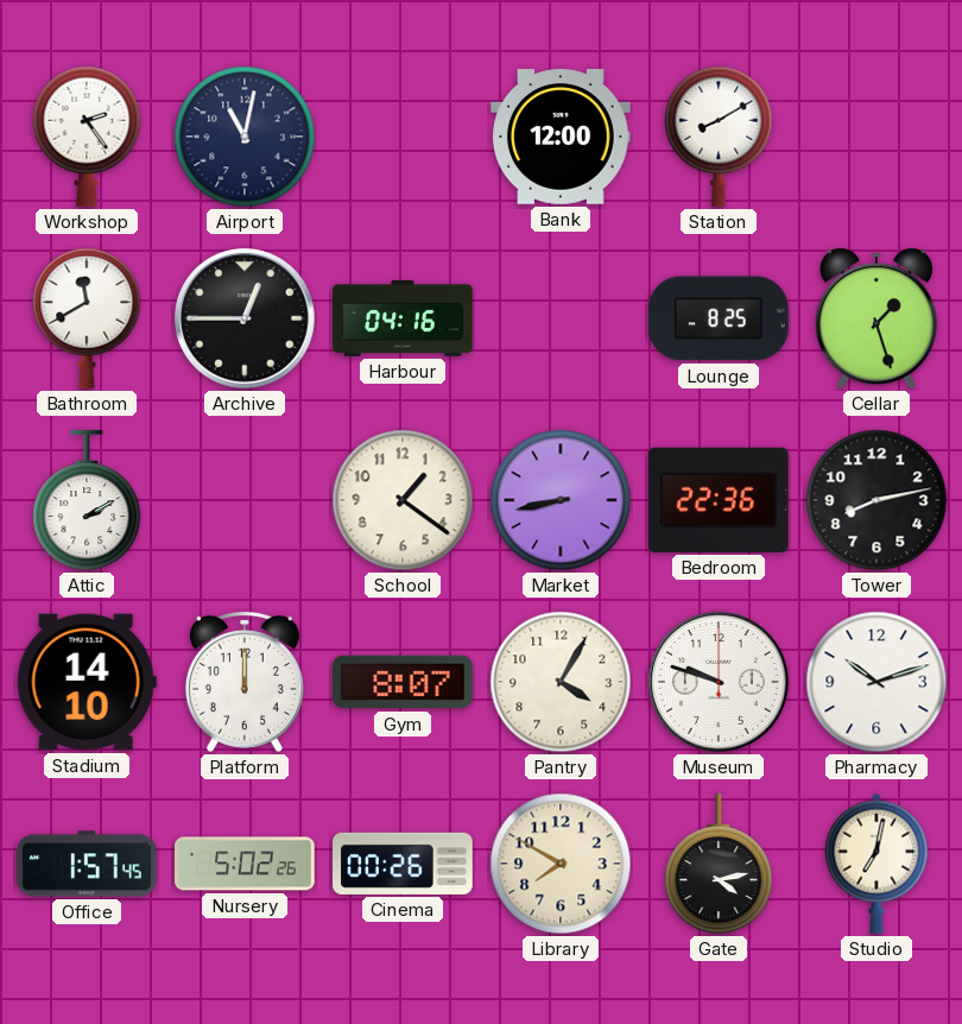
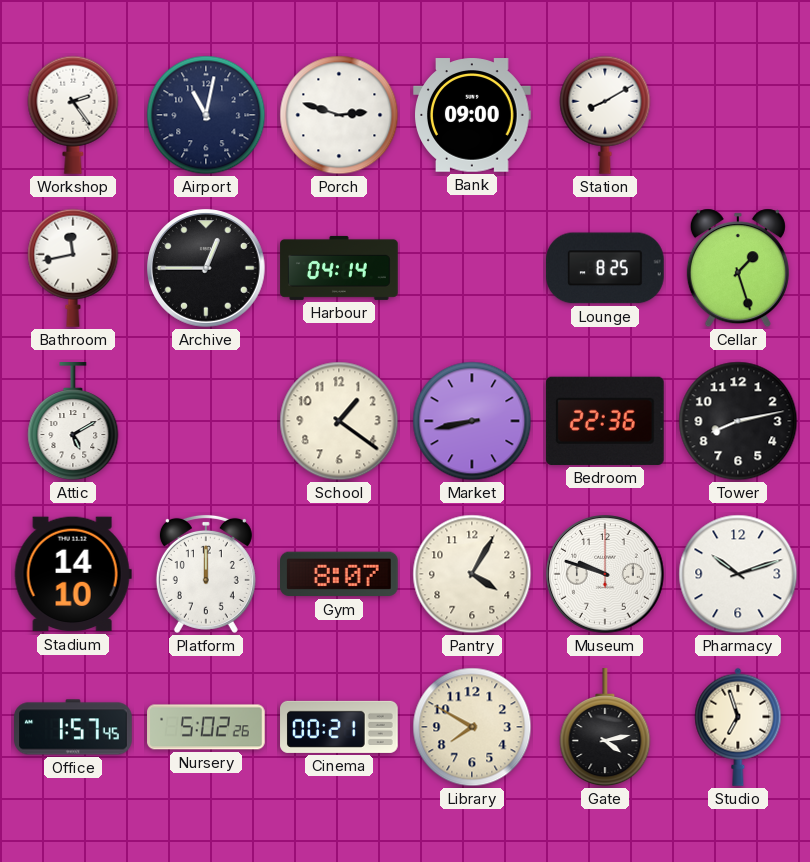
Porch: none -> 2:48
Bank: 12:00 -> 09:00
Bathroom: 11:40 -> 11:43
Harbour: 04:16 -> 04:14
Attic: 2:10 -> 5:10
Cinema: 00:26 -> 00:21
Studio: 7:02 -> 6:57
